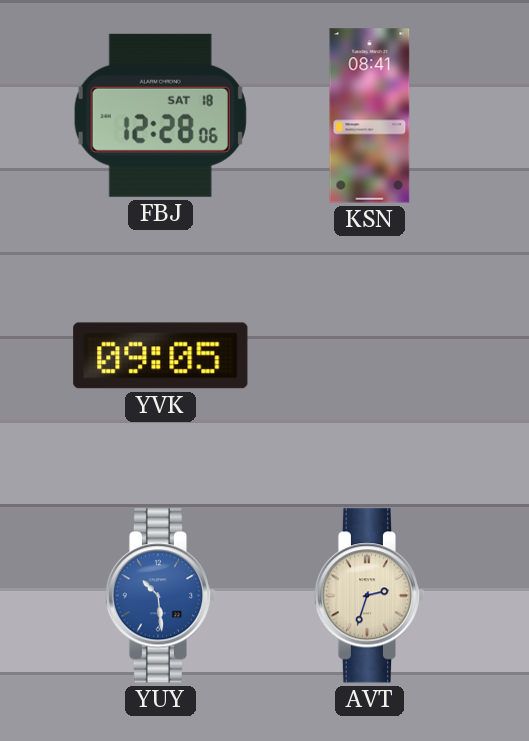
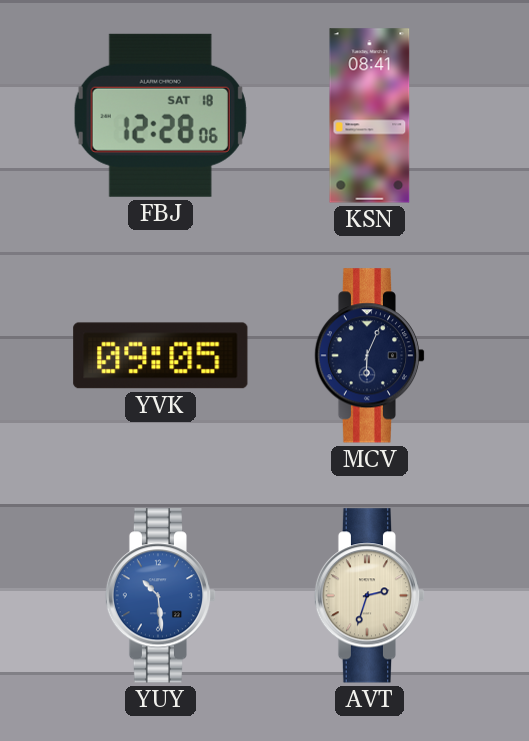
MCV: none -> 6:04
